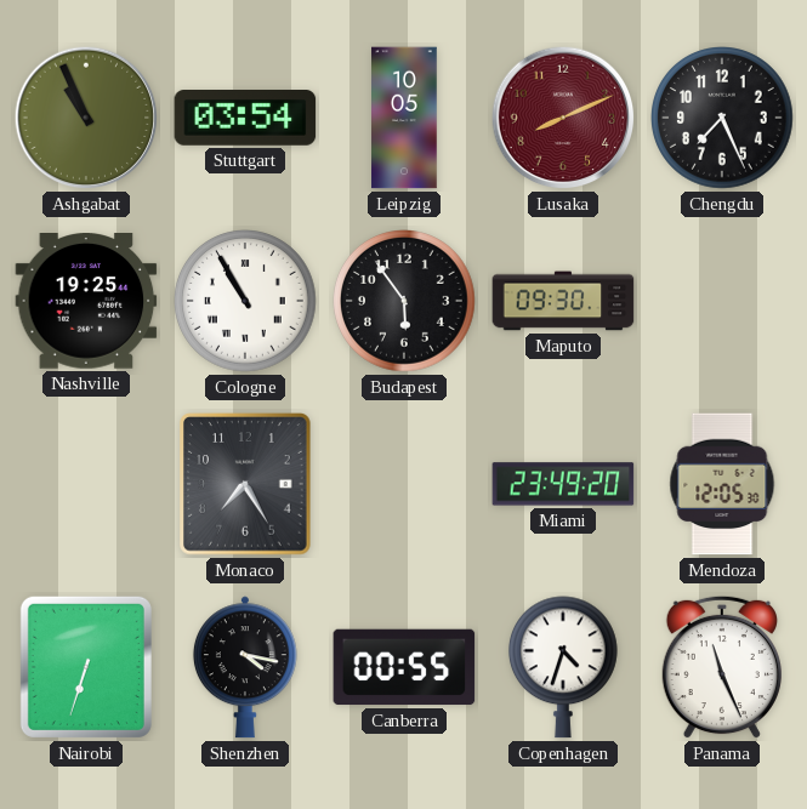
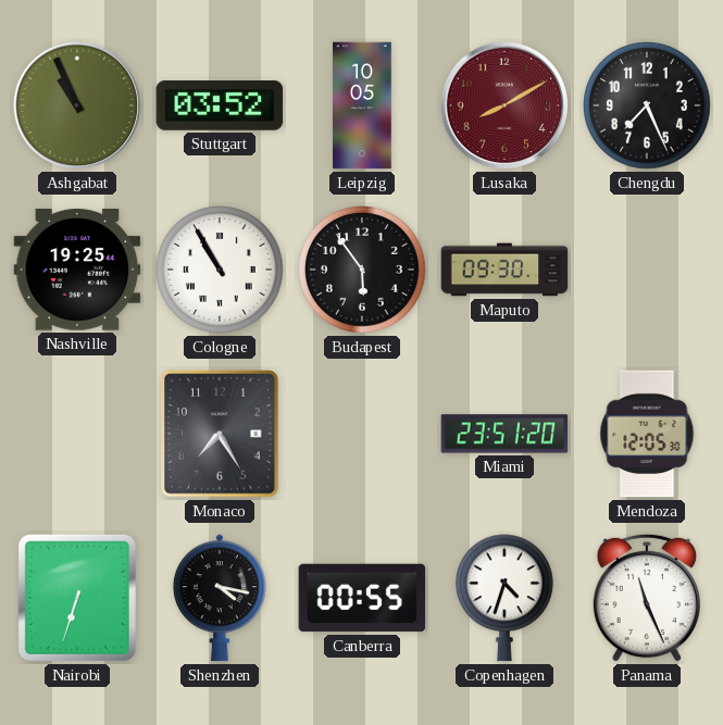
Stuttgart: 03:54 -> 03:52
Lusaka: 8:11 -> 8:10
Miami: 23:49 -> 23:51
